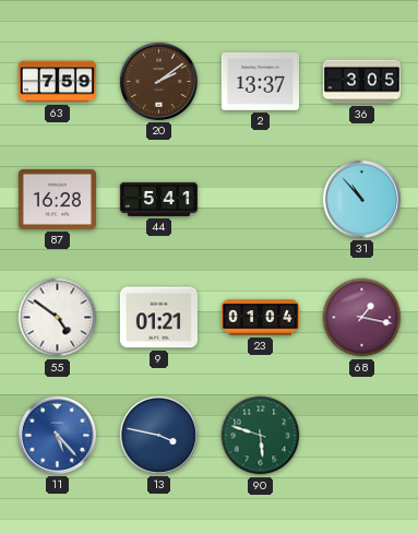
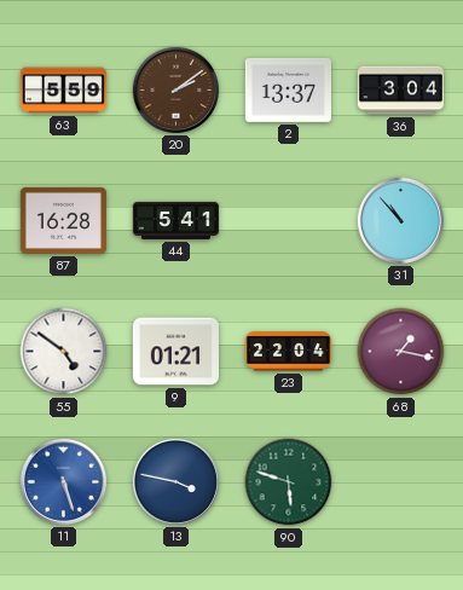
63: 7:59 -> 5:59
36: 3:05 -> 3:04
23: 01:04 -> 22:04
11: 5:23 -> 5:27
